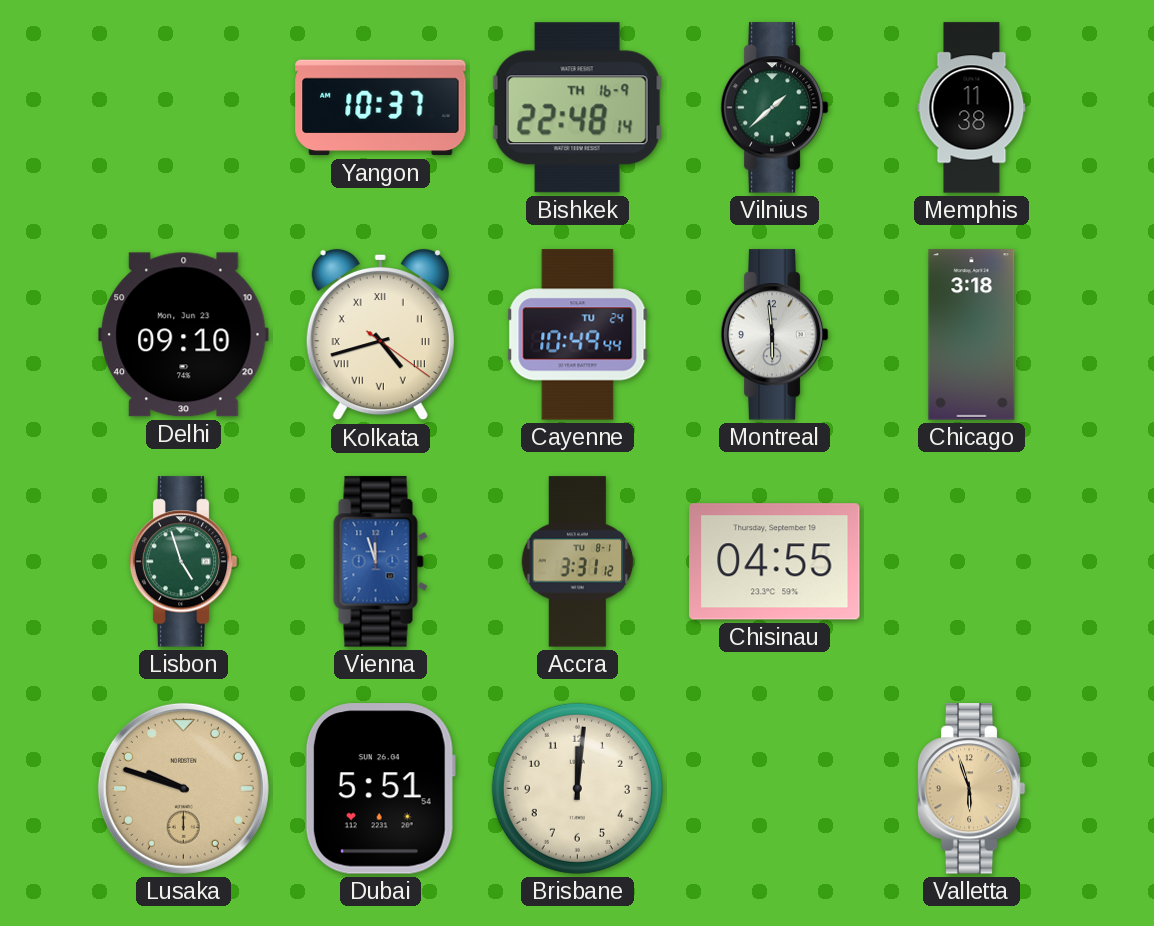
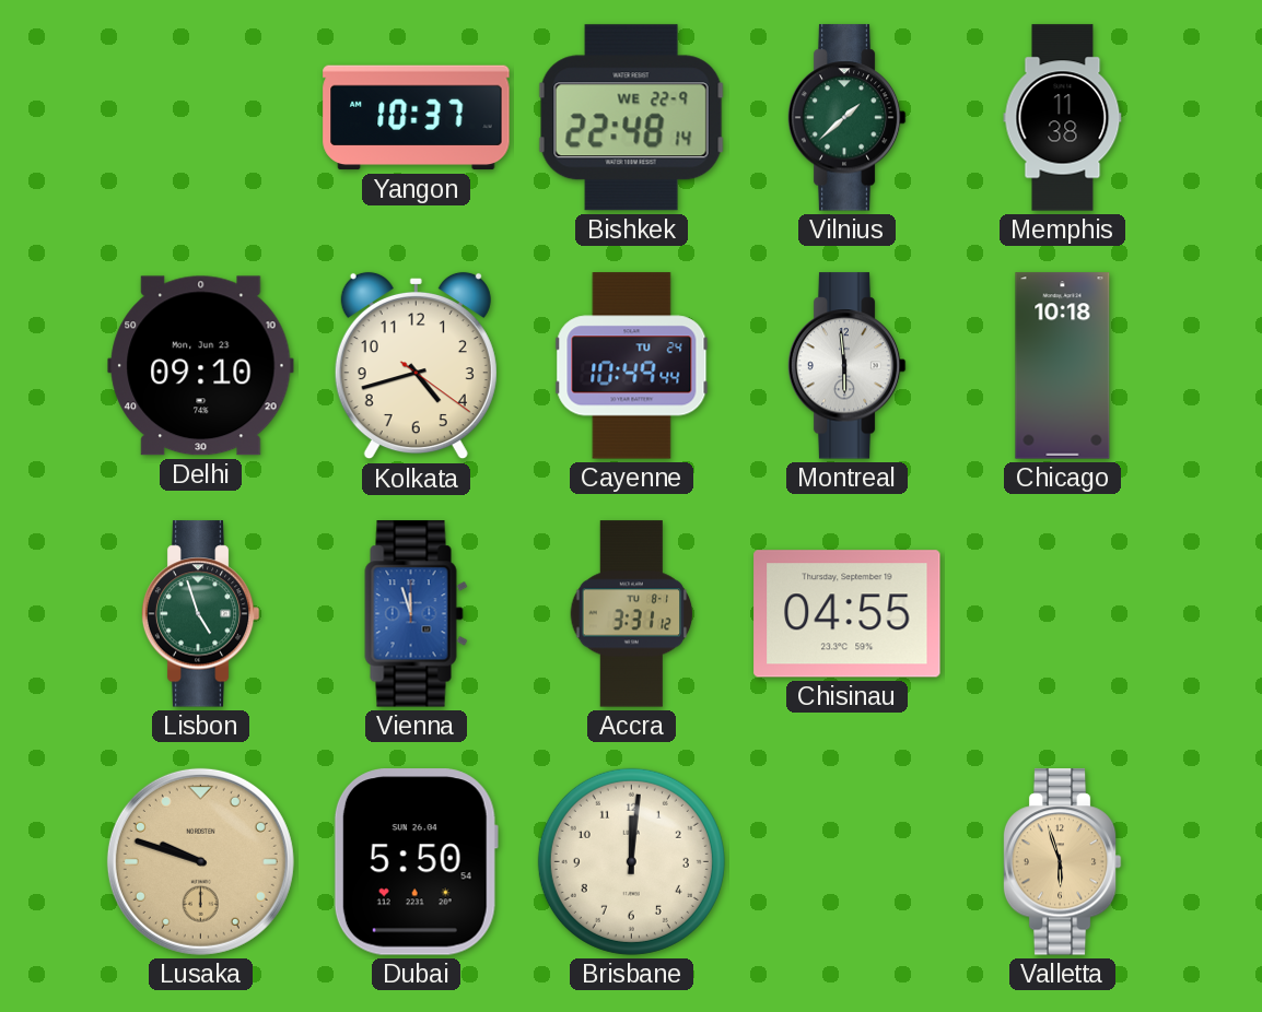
Bishkek date: TH 16-9 -> WE 22-9
Kolkata numerals: Roman -> Arabic
Chicago: 3:18 -> 10:18
Dubai: 5:51 -> 5:50
